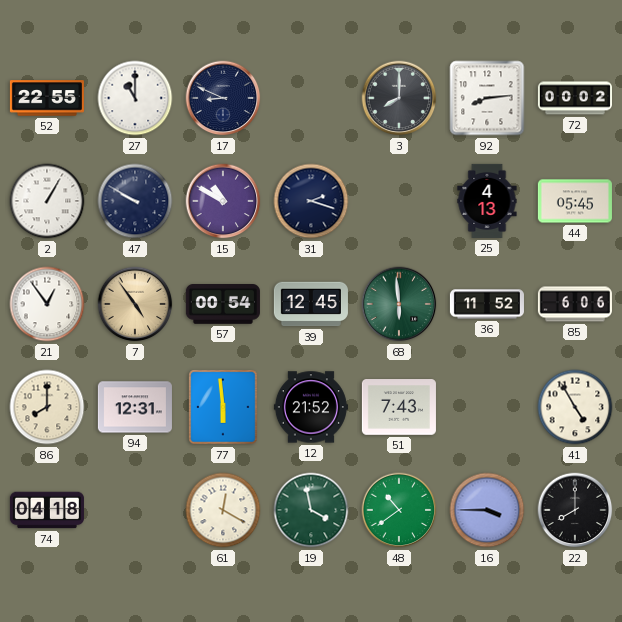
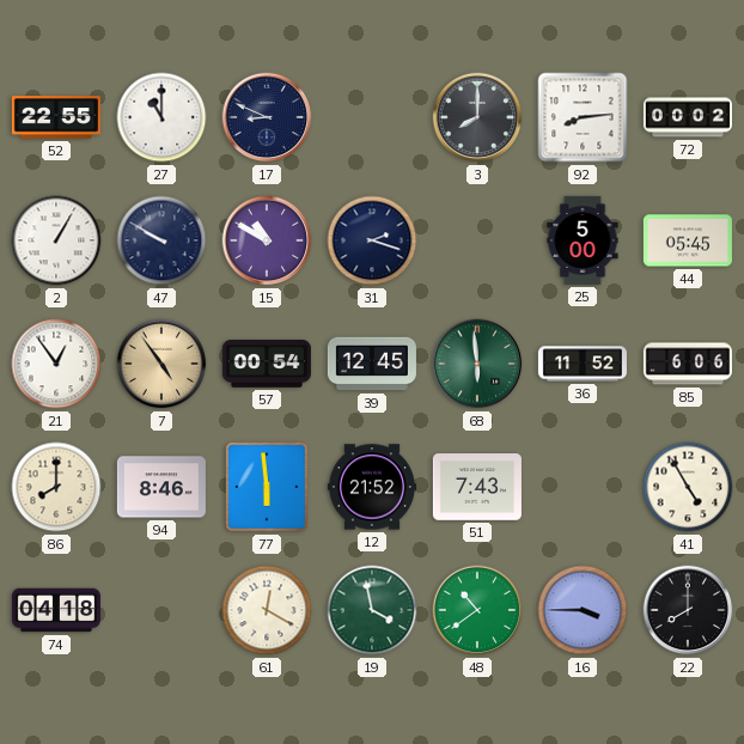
25: 4:13 -> 5:00
94: 12:31 -> 8:46
